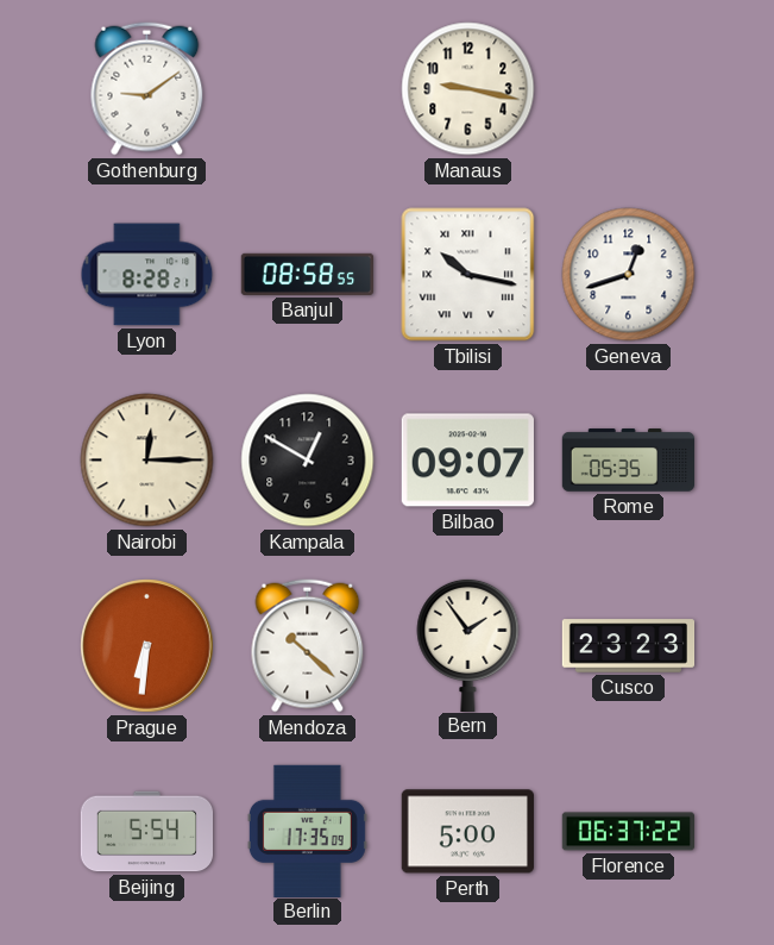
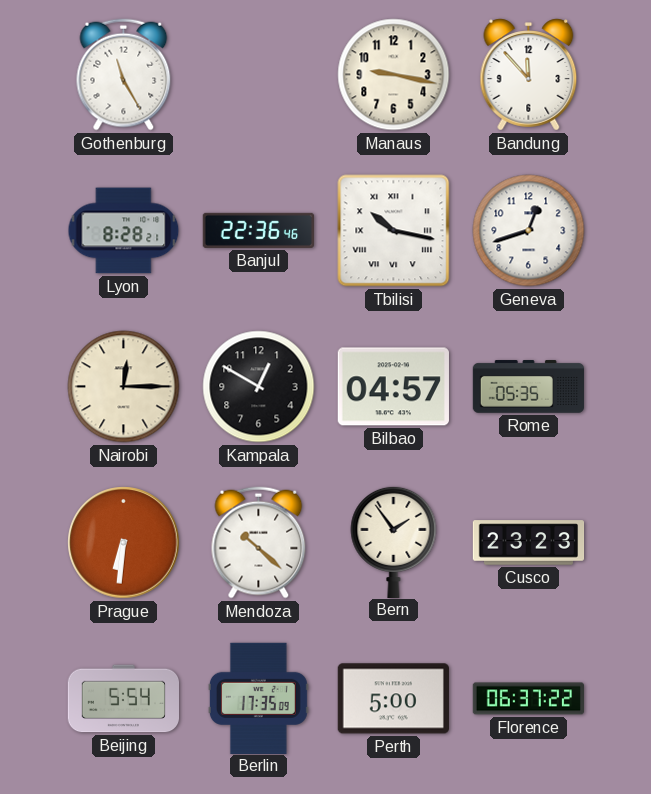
Gothenburg: 9:09 -> 11:25
Bandung: none -> 11:53
Banjul: 08:58 -> 22:36
Bilbao: 09:07 -> 04:57
